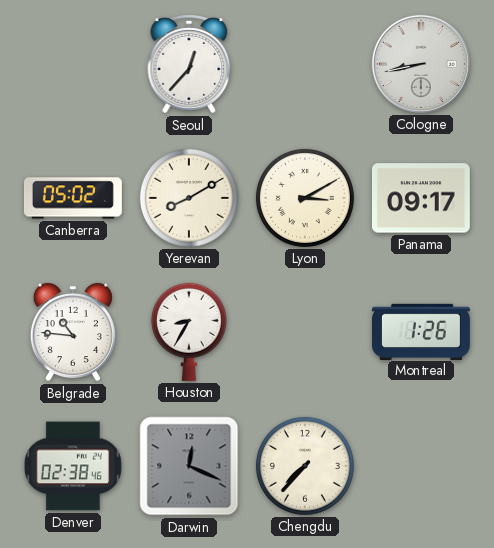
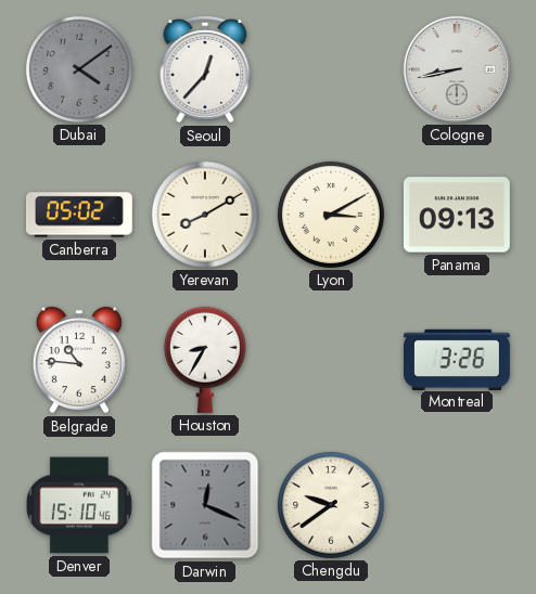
Dubai: none -> 4:09
Panama: 09:17 -> 09:13
Montreal: 1:26 -> 3:26
Denver: 02:38 -> 15:10
Chengdu: 7:37 -> 9:39
